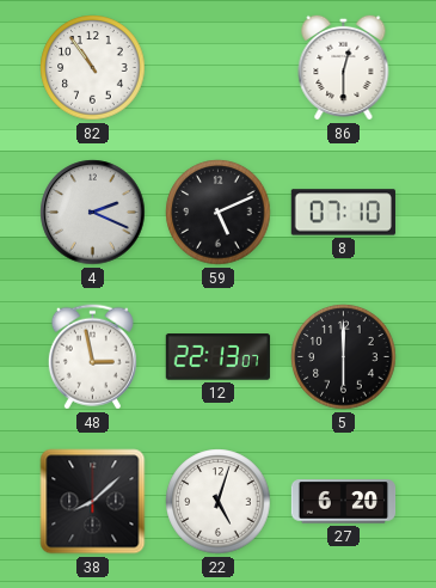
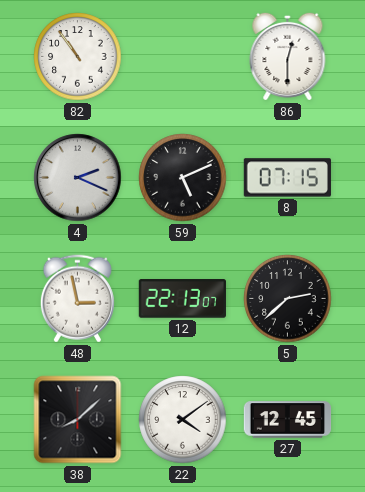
8: 07:10 -> 07:15
5: 6:00 -> 2:38
22: 5:03 -> 4:09
27: 6:20 -> 12:45
